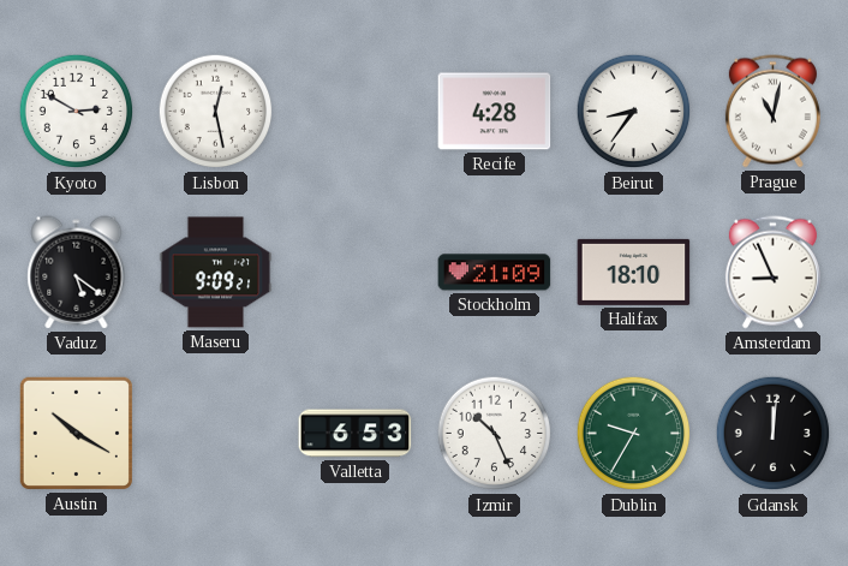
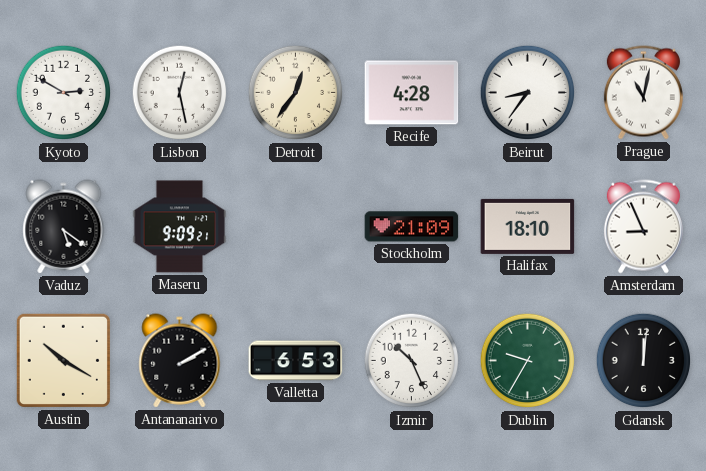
Detroit: none -> 12:36
Antananarivo: none -> 2:10
